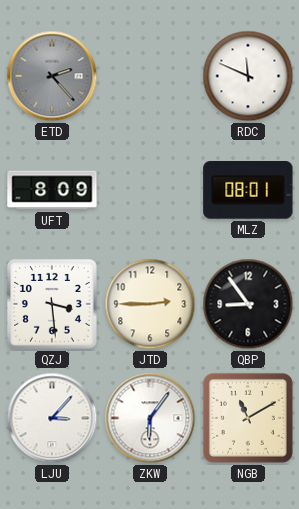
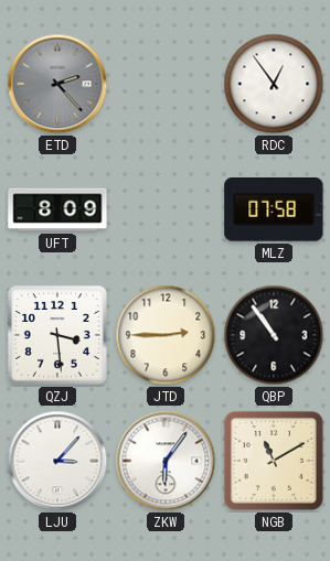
RDC: 11:49 -> 12:54
MLZ: 08:01 -> 07:58
QBP: 8:54 -> 10:54
